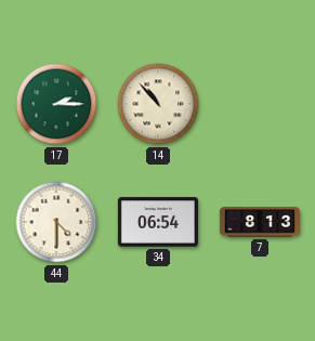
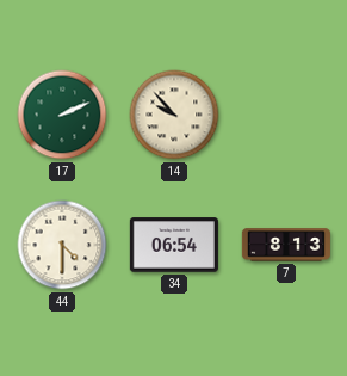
17: 2:15 -> 2:11
14: 10:53 -> 9:53
